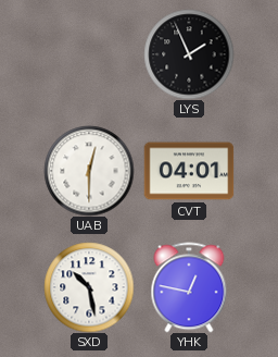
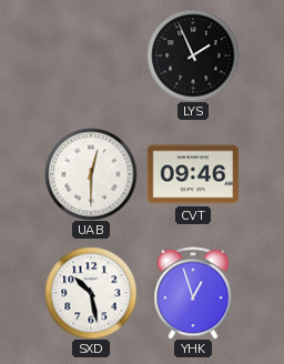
CVT: 04:01 -> 09:46
YHK: 12:47 -> 12:57
